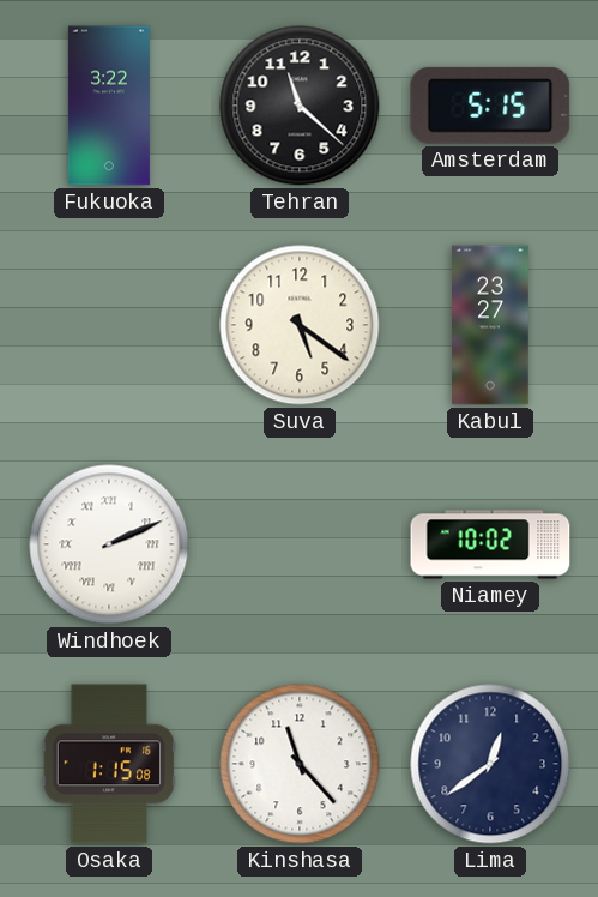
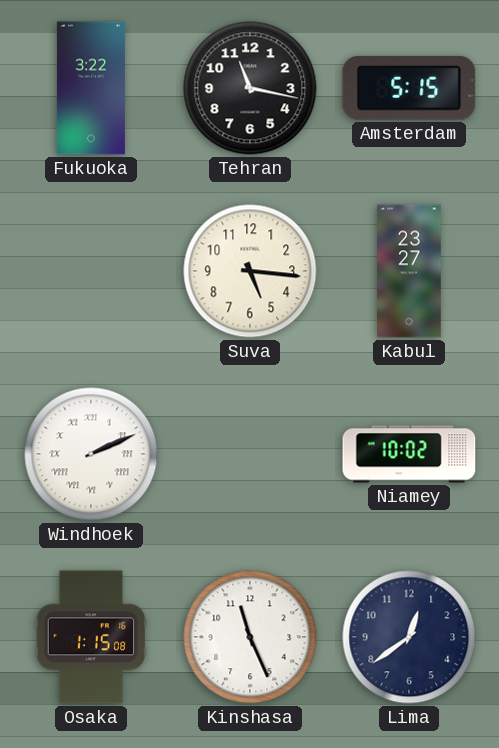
Tehran: 11:22 -> 11:17
Suva: 5:21 -> 5:16
Kinshasa: 11:23 -> 11:26
